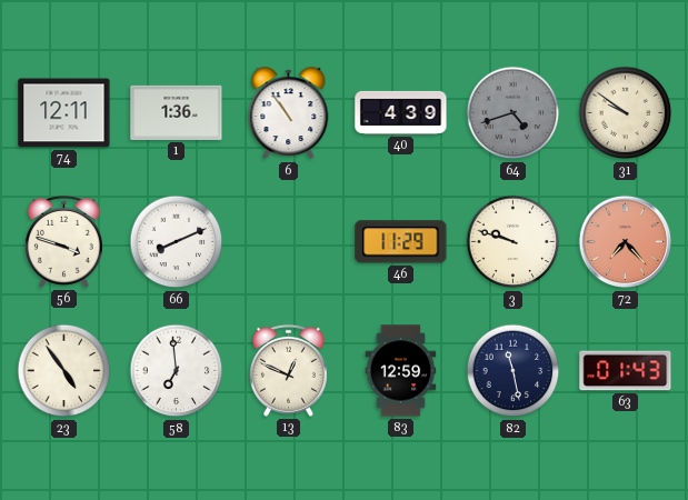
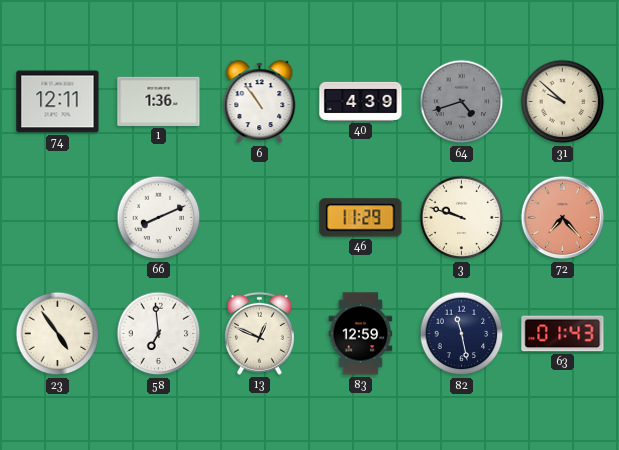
31: 9:51 -> 9:52
56: 3:48 -> none
